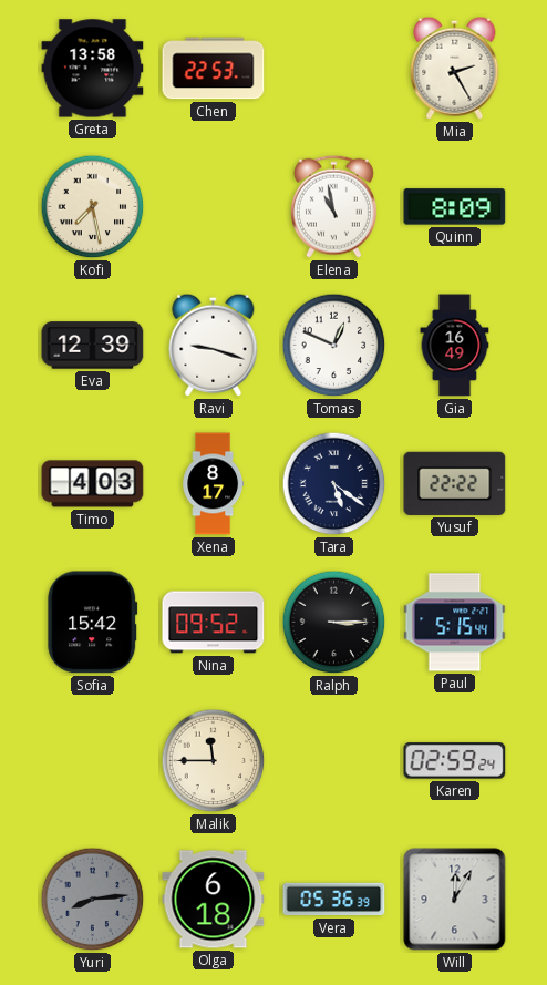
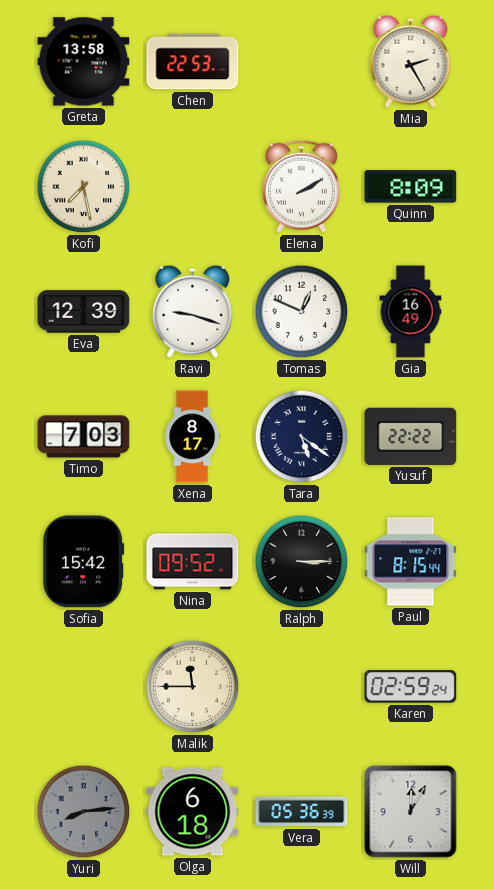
Elena: 10:58 -> 2:10
Timo: 4:03 -> 7:03
Paul: 5:15 -> 8:15
